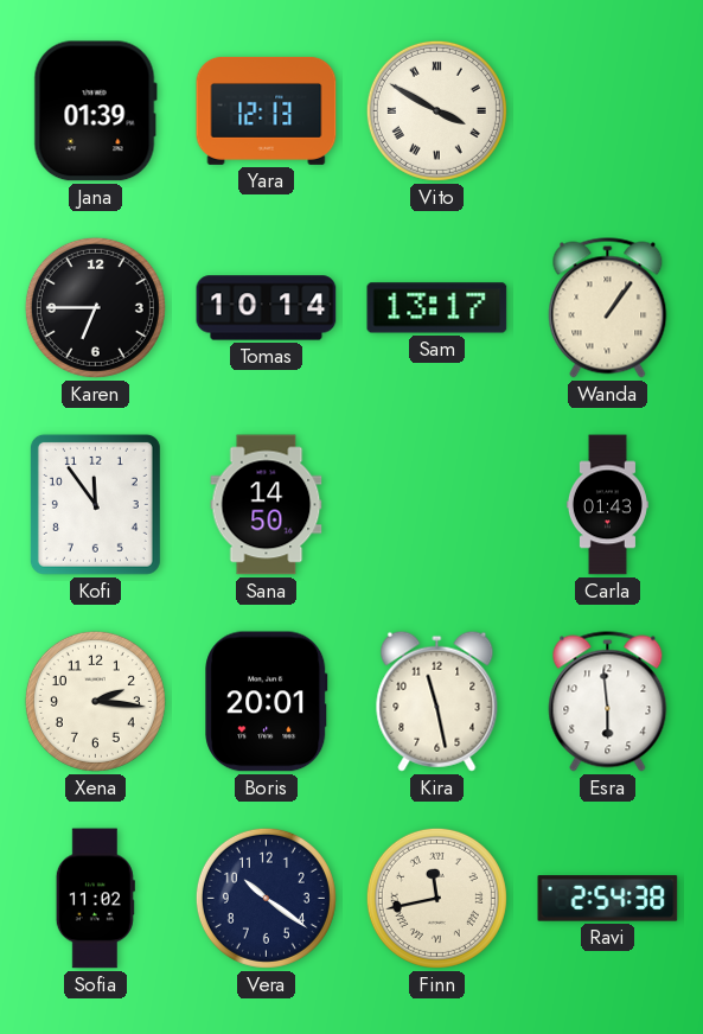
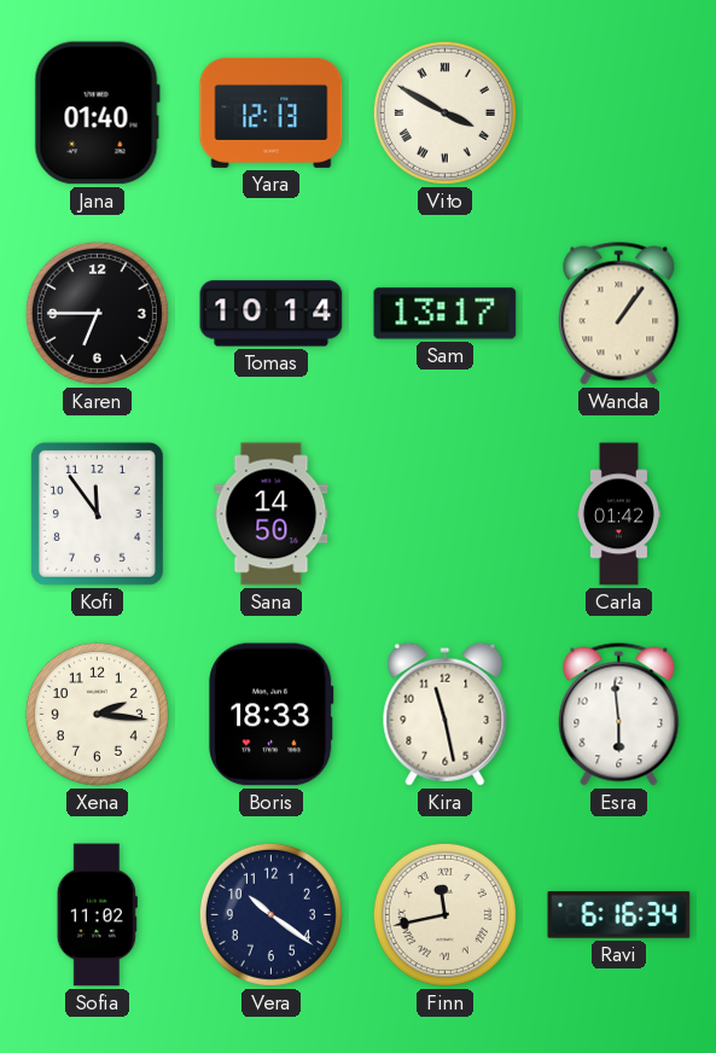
Jana: 01:39 -> 01:40
Carla: 01:43 -> 01:42
Boris: 20:01 -> 18:33
Ravi: 2:54 -> 6:16
